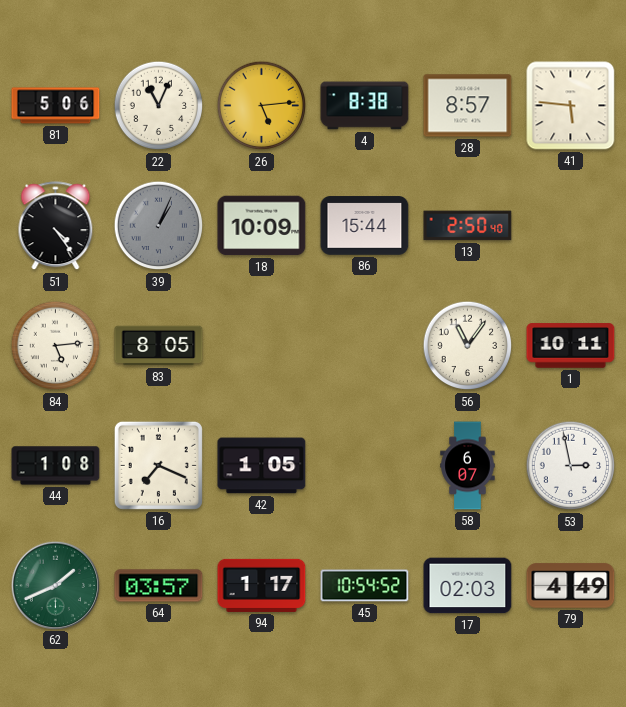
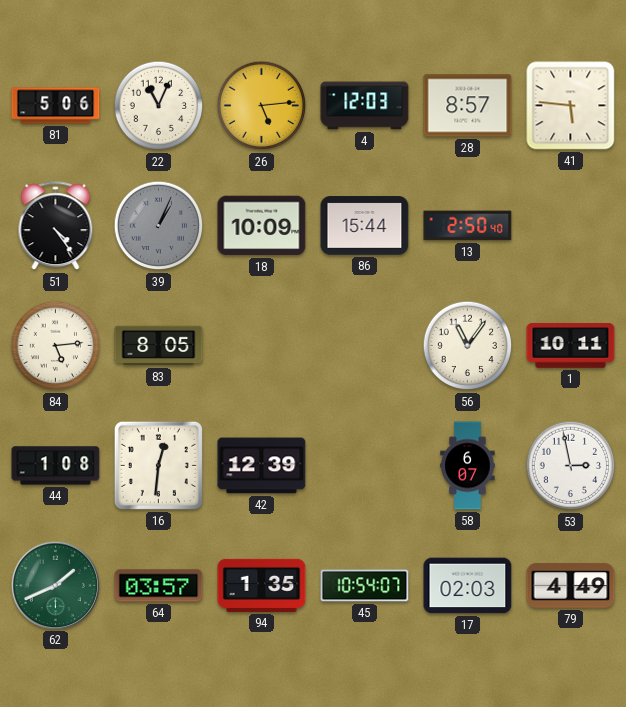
4: 8:38 -> 12:03
16: 7:19 -> 12:31
42: 1:05 -> 12:39
94: 1:17 -> 1:35
45: 10:54:52 -> 10:54:07
